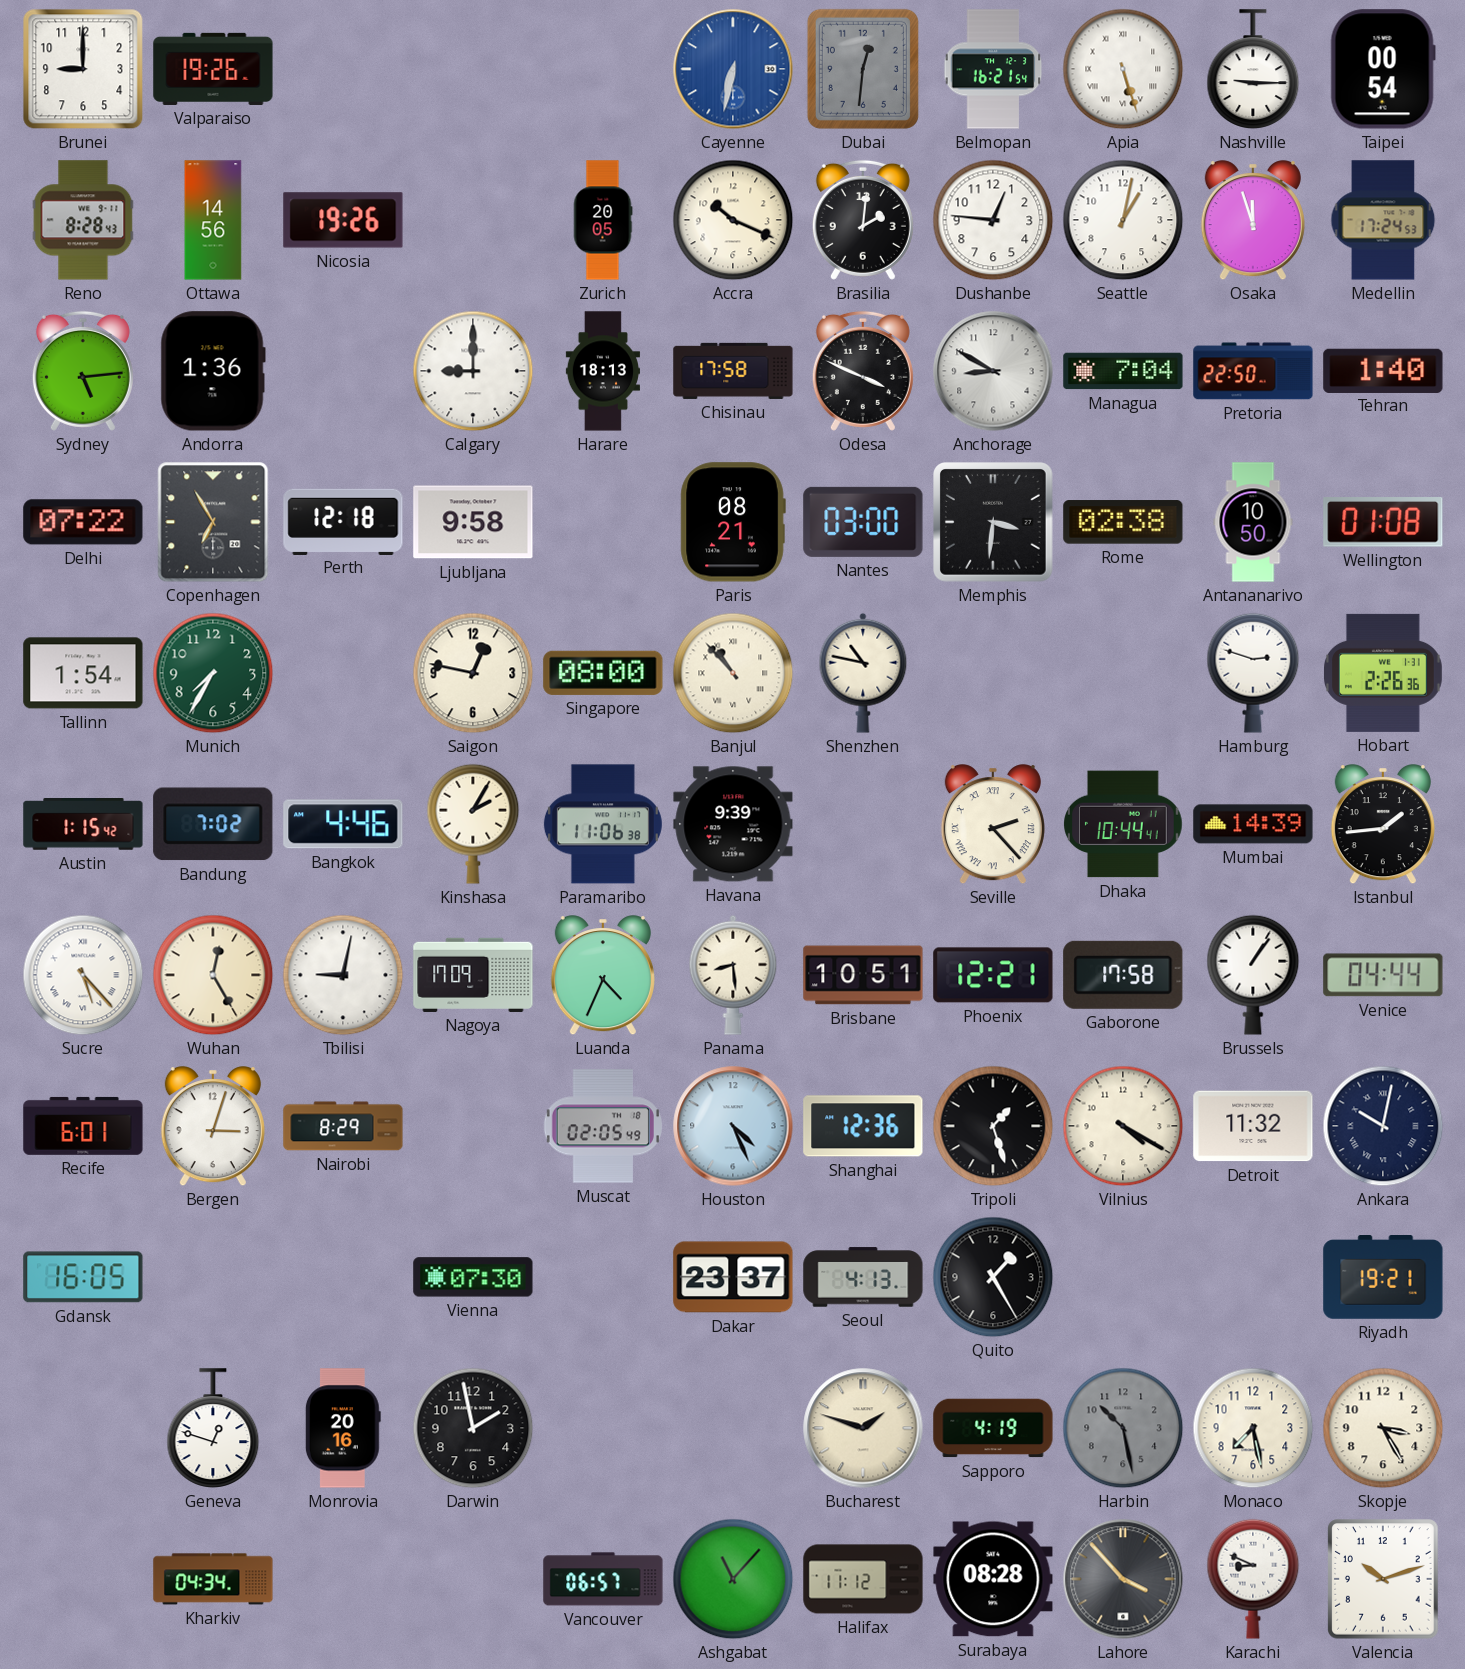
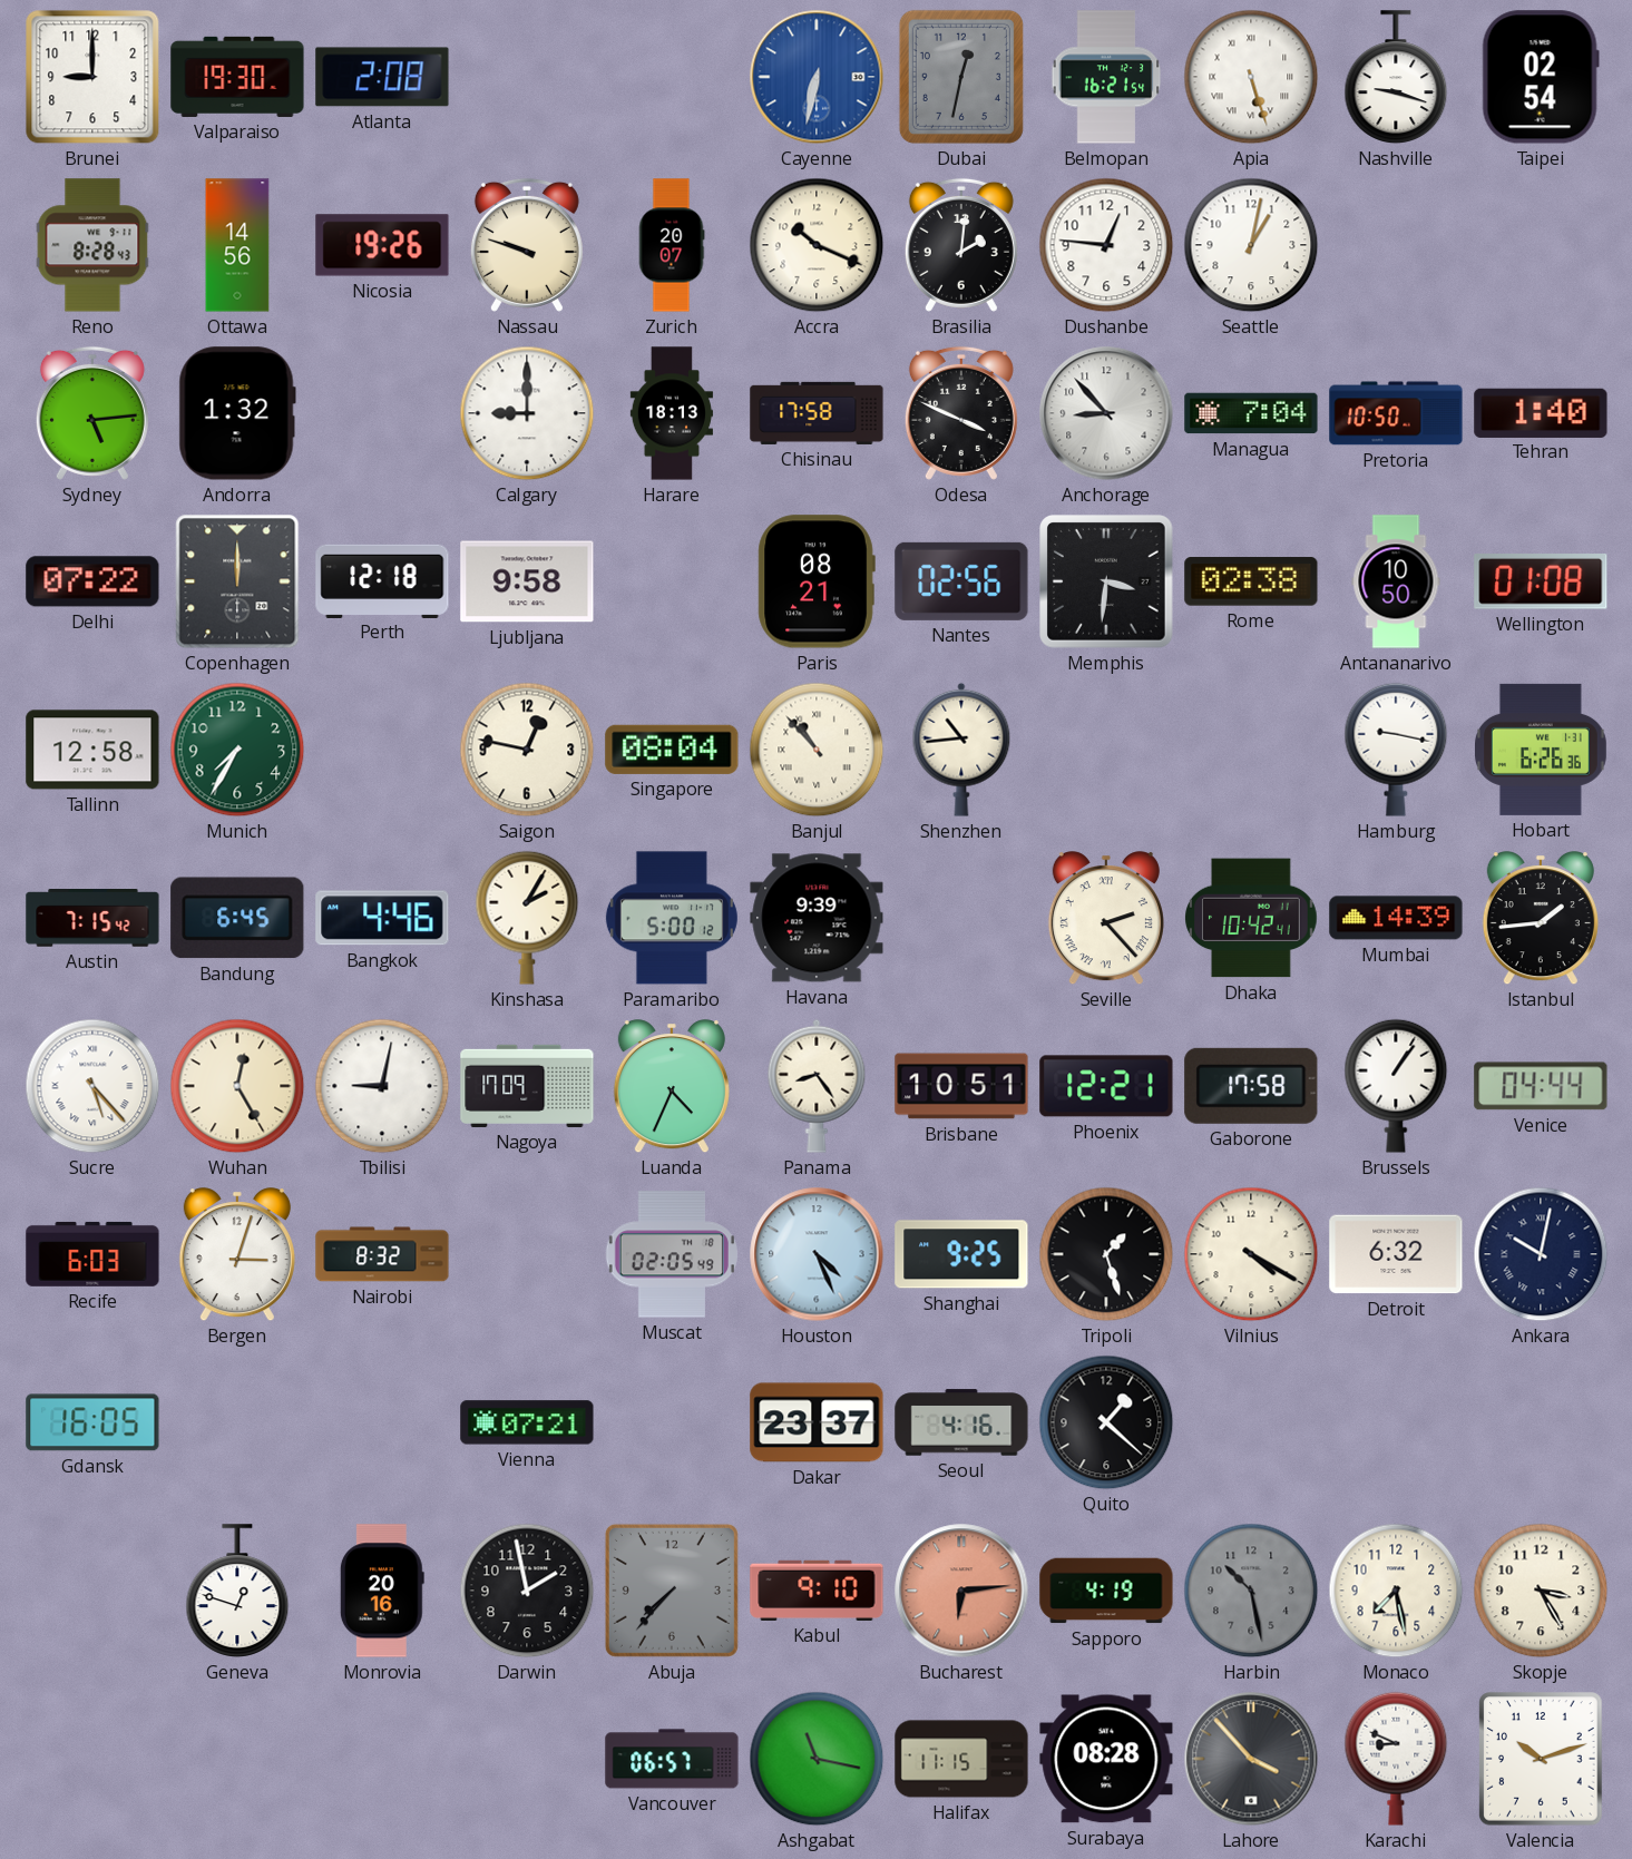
Valparaiso: 19:26 -> 19:30
Atlanta: none -> 2:08
Dubai: 12:31 -> 12:32
Nashville: 9:15 -> 9:18
Taipei: 00:54 -> 02:54
Nassau: none -> 9:48
Zurich: 20:05 -> 20:07
Osaka: 11:57 -> none
Medellin: 17:24 -> none
Andorra: 1:36 -> 1:32
Anchorage: 8:50 -> 8:53
Pretoria: 22:50 -> 10:50
Copenhagen: 6:55 -> 12:00
Nantes: 03:00 -> 02:56
Tallinn: 1:54 -> 12:58
Singapore: 08:00 -> 08:04
Shenzhen: 10:47 -> 10:44
Hamburg: 2:48 -> 9:17
Hobart: 2:26 -> 6:26
Austin: 1:15 -> 7:15
Bandung: 7:02 -> 6:45
Paramaribo: 11:06 -> 5:00
Dhaka: 10:44 -> 10:42
Panama: 8:29 -> 8:24
Recife: 6:01 -> 6:03
Nairobi: 8:29 -> 8:32
Shanghai: 12:36 -> 9:25
Detroit: 11:32 -> 6:32
Vienna: 07:30 -> 07:21
Seoul: 4:13 -> 4:16
Quito: 1:25 -> 1:22
Riyadh: 19:21 -> none
Abuja: none -> 7:37
Kabul: none -> 9:10
Bucharest: 1:48 -> 6:14
Bucharest dial: cream -> salmon
Kharkiv: 04:34 -> none
Ashgabat: 11:07 -> 11:17
Halifax: 11:12 -> 11:15
